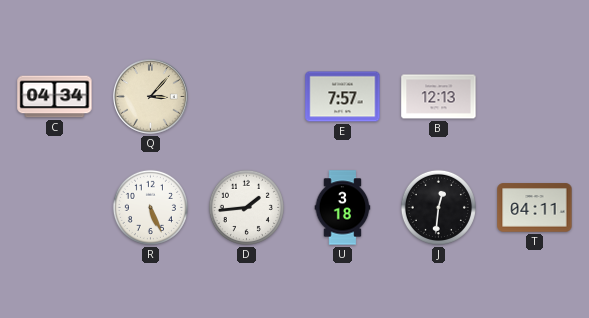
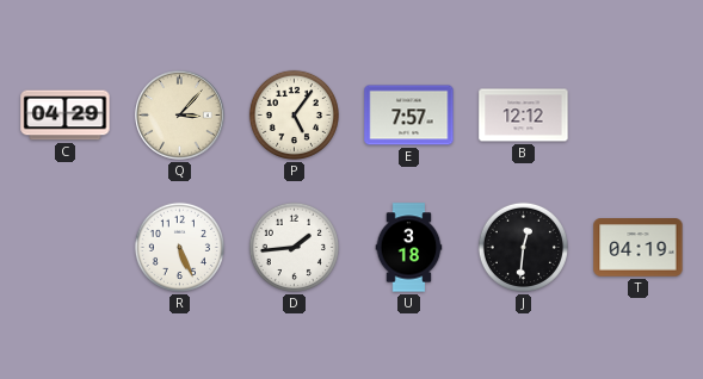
C: 04:34 -> 04:29
P: none -> 5:06
B: 12:13 -> 12:12
T: 04:11 -> 04:19
